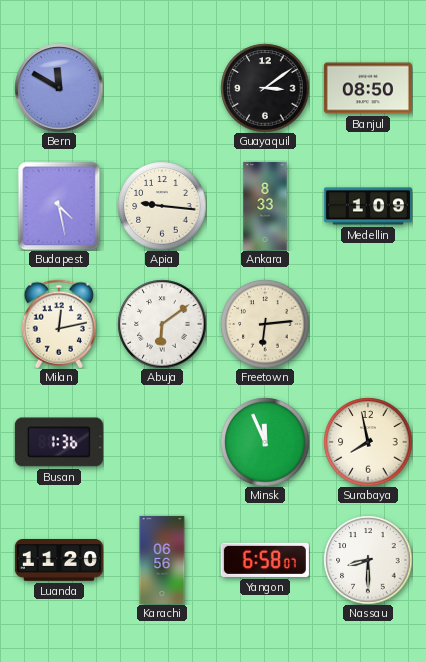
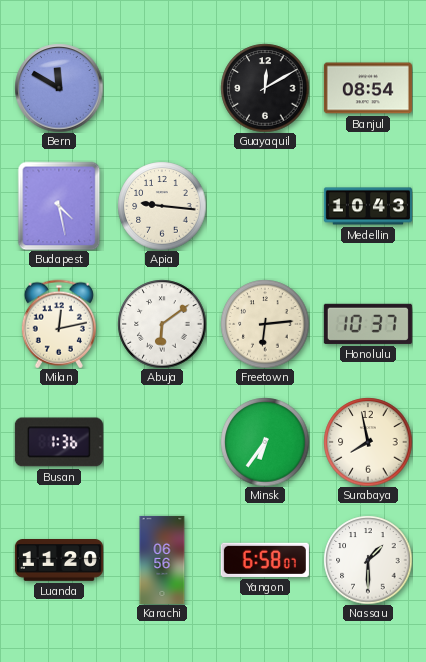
Guayaquil: 3:09 -> 12:10
Banjul: 08:50 -> 08:54
Ankara: 8:33 -> none
Medellin: 1:09 -> 10:43
Honolulu: none -> 10:37
Minsk: 11:56 -> 6:36
Nassau: 8:30 -> 1:30
